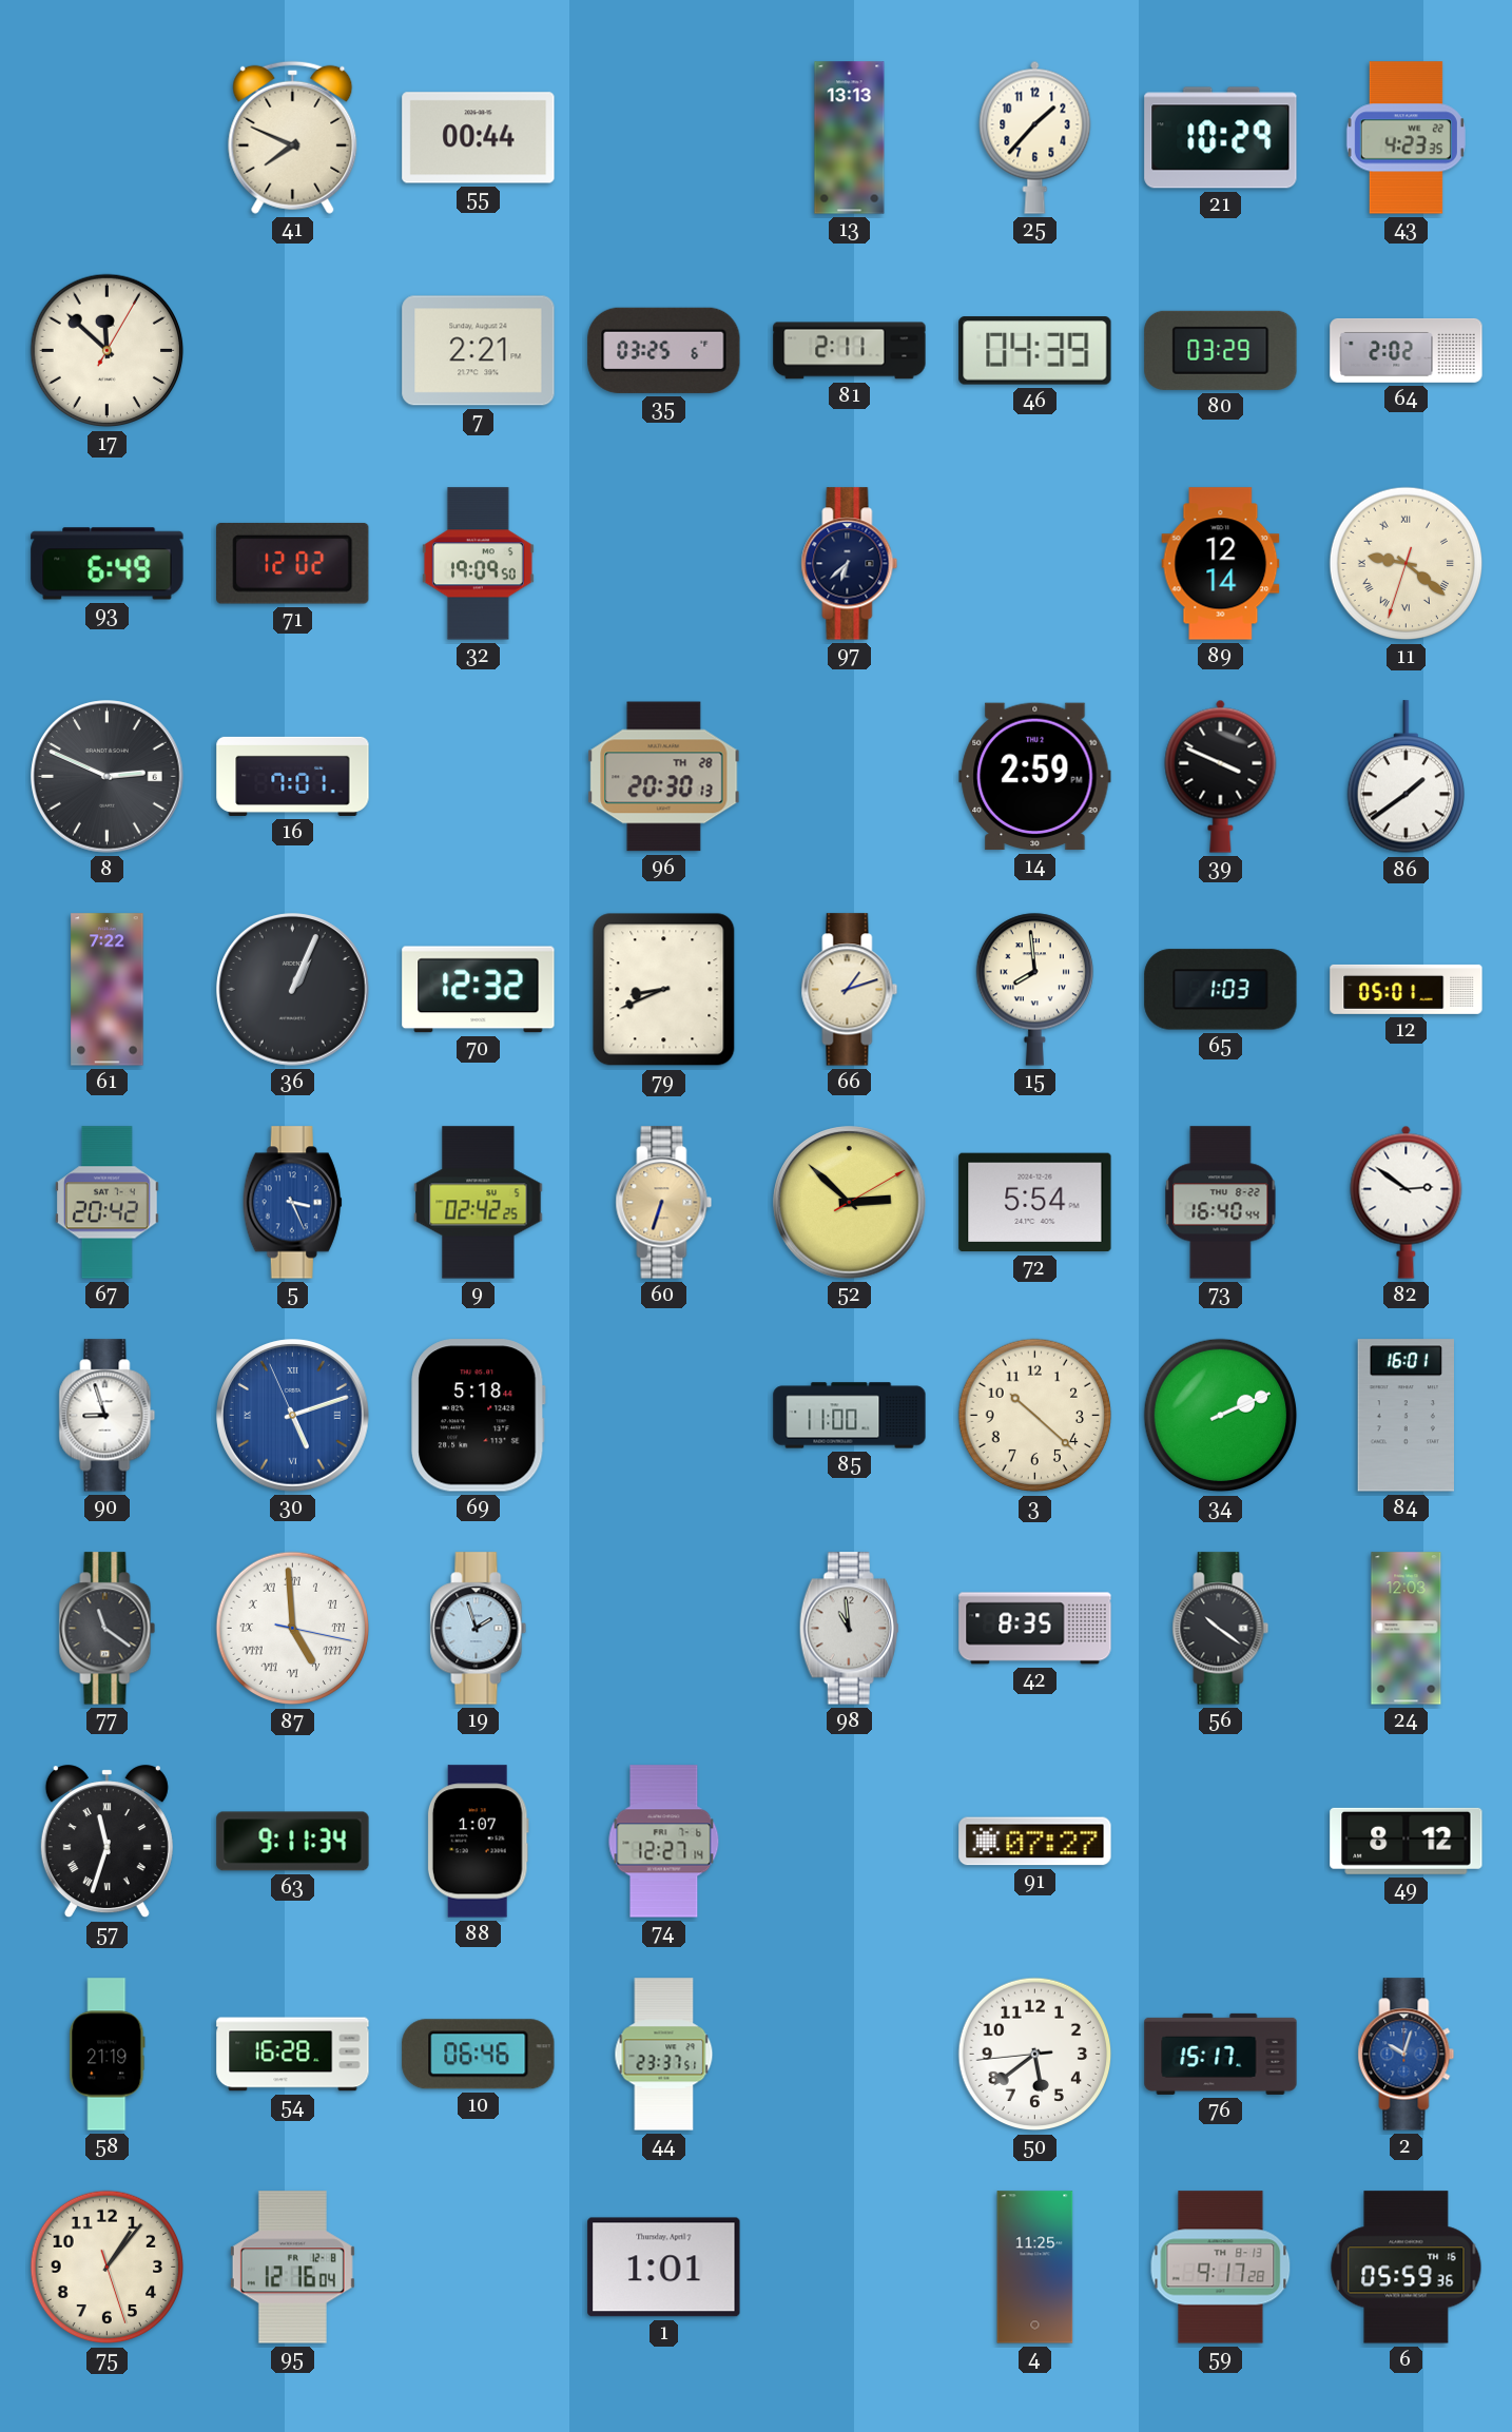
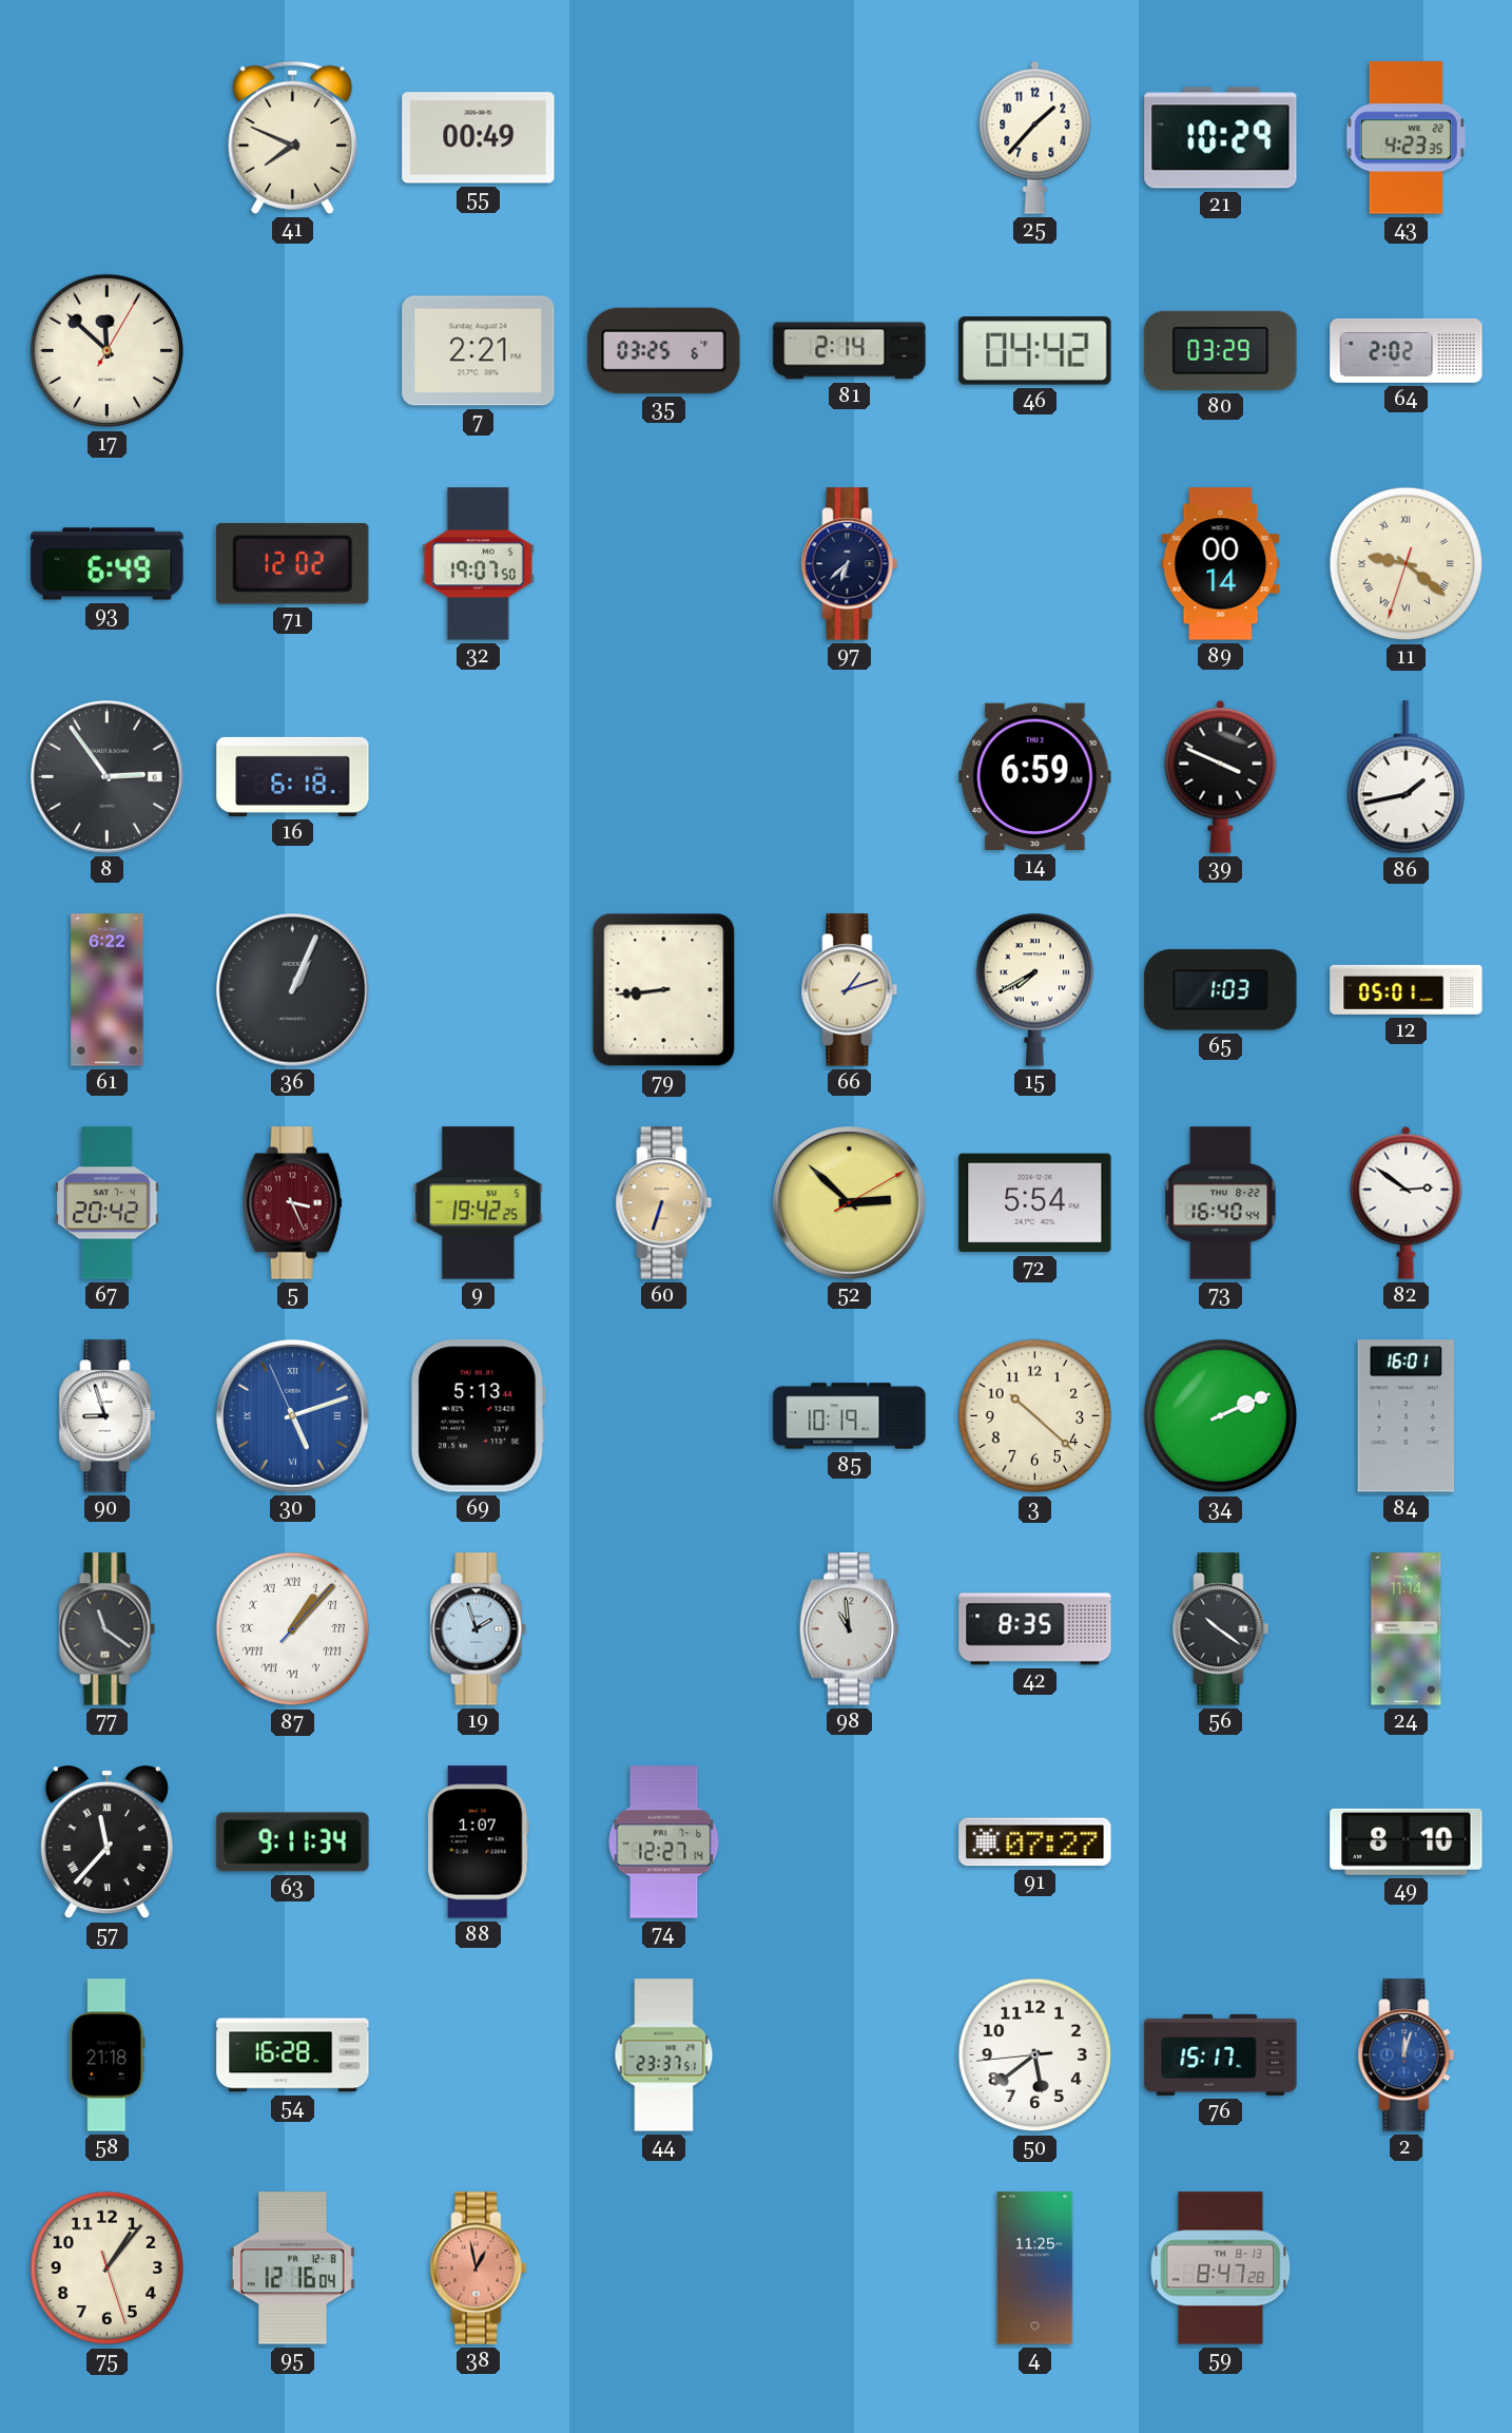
55: 00:44 -> 00:49
13: 13:13 -> none
81: 2:11 -> 2:14
46: 04:39 -> 04:42
32: 19:09 -> 19:07
89: 12:14 -> 00:14
8: 2:49 -> 2:54
16: 7:01 -> 6:18
96: 20:30 -> none
14: 2:59 -> 6:59
86: 1:39 -> 1:43
61: 7:22 -> 6:22
70: 12:32 -> none
79: 8:41 -> 8:44
15: 7:59 -> 7:40
5 dial: blue -> burgundy
9: 02:42 -> 19:42
69: 5:18 -> 5:13
85: 11:00 -> 10:19
87: 4:59 -> 1:07
24: 12:03 -> 11:14
57: 11:33 -> 11:37
49: 8:12 -> 8:10
58: 21:19 -> 21:18
10: 06:46 -> none
2: 10:03 -> 12:03
38: none -> 12:58
1: 1:01 -> none
59: 9:17 -> 8:47
6: 05:59 -> none
